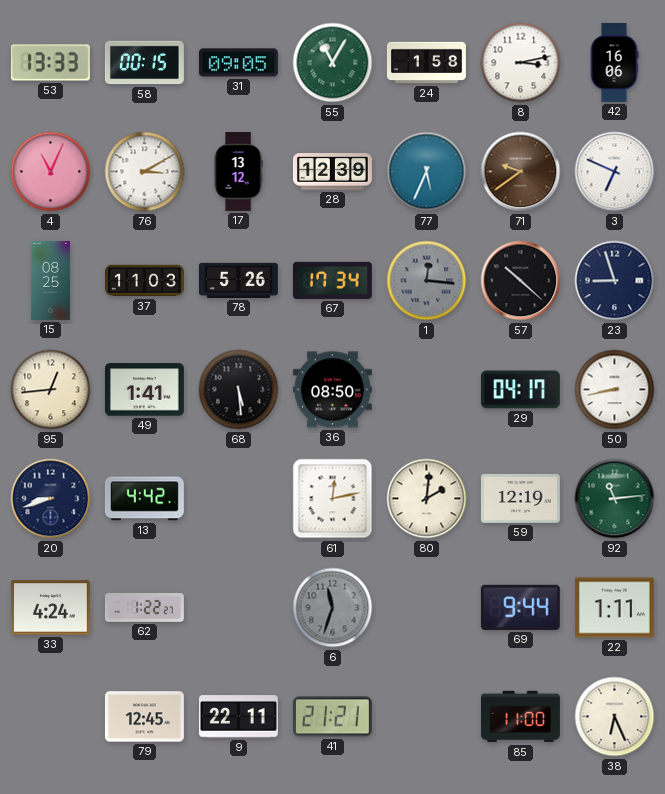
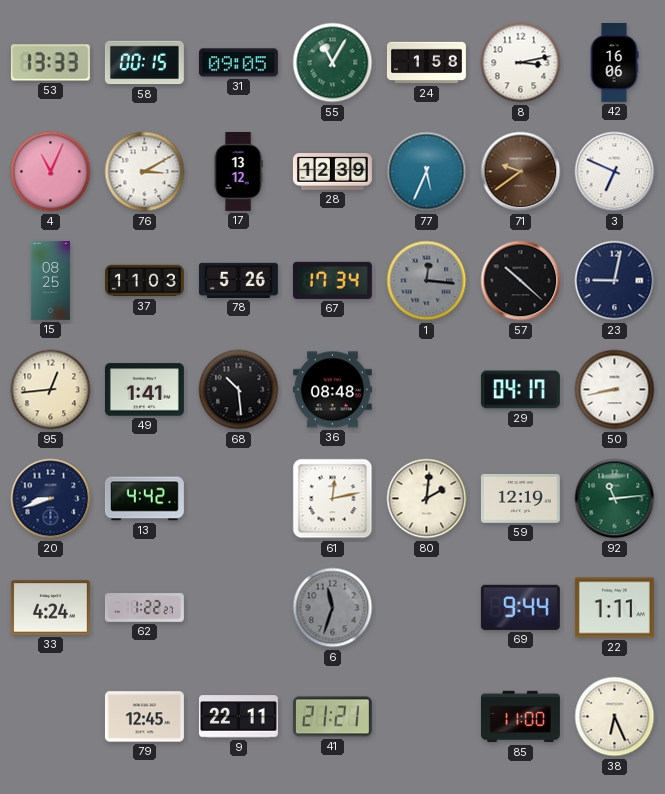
23: 8:57 -> 9:02
68: 5:29 -> 10:29
36: 08:50 -> 08:48
